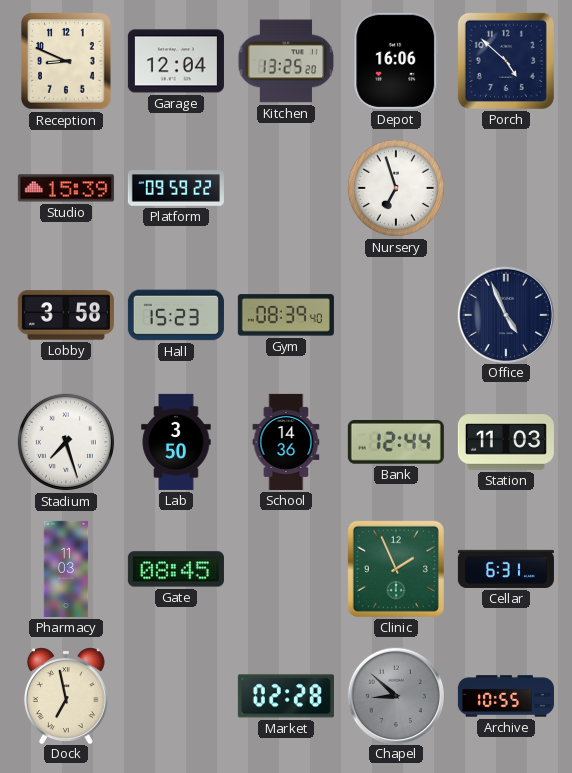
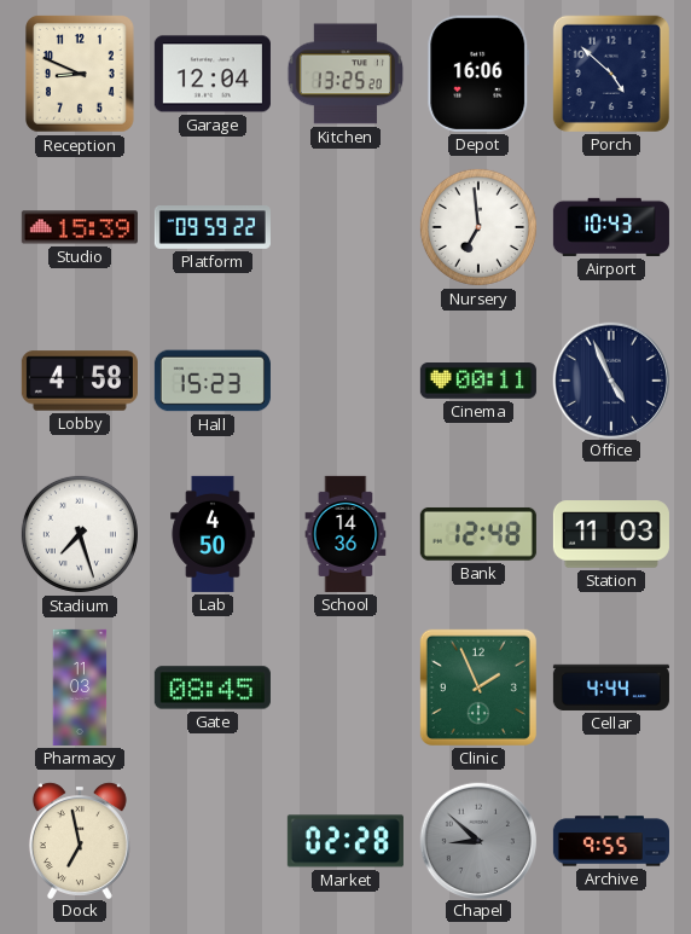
Nursery: 6:57 -> 6:59
Airport: none -> 10:43
Lobby: 3:58 -> 4:58
Gym: 08:39 -> none
Cinema: none -> 00:11
Lab: 3:50 -> 4:50
Bank: 12:44 -> 12:48
Cellar: 6:31 -> 4:44
Archive: 10:55 -> 9:55
